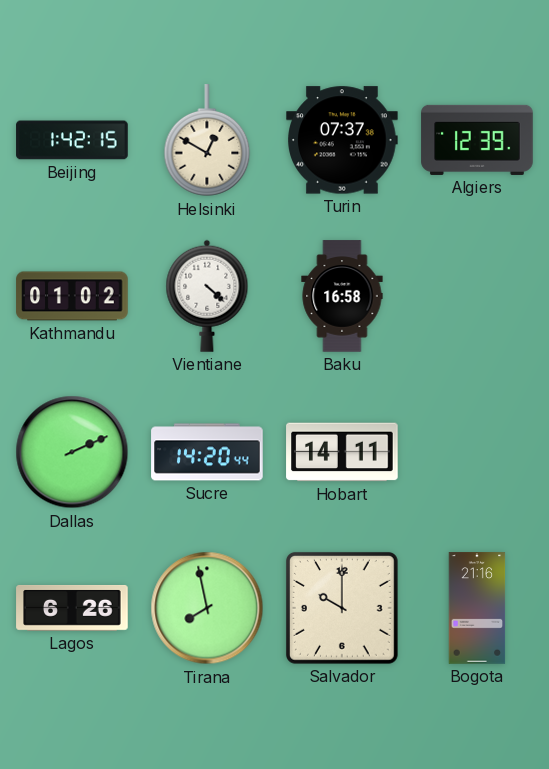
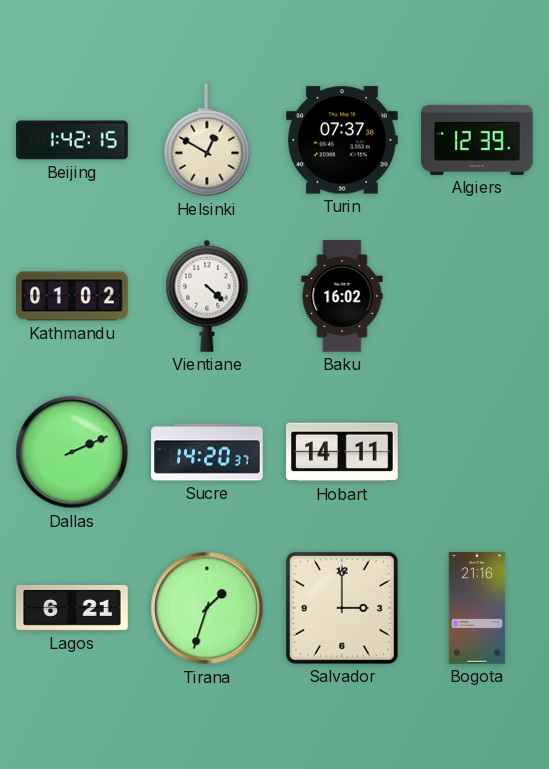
Baku: 16:58 -> 16:02
Sucre: 14:20:44 -> 14:20:37
Lagos: 6:26 -> 6:21
Tirana: 7:58 -> 1:33
Salvador: 10:00 -> 3:00
